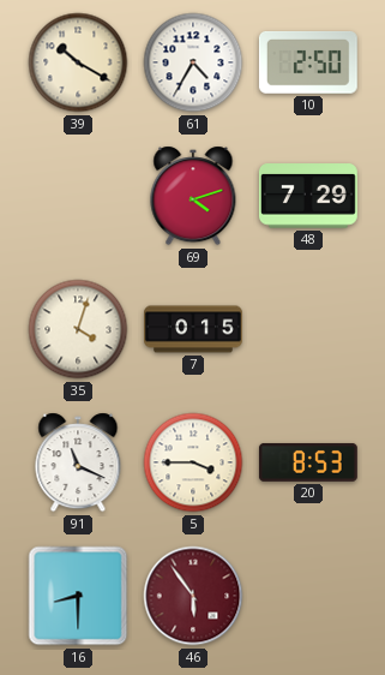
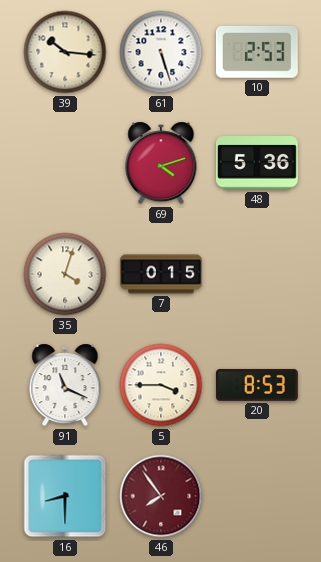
39: 10:20 -> 10:16
61: 4:35 -> 5:27
10: 2:50 -> 2:53
48: 7:29 -> 5:36
46: 5:54 -> 7:54
